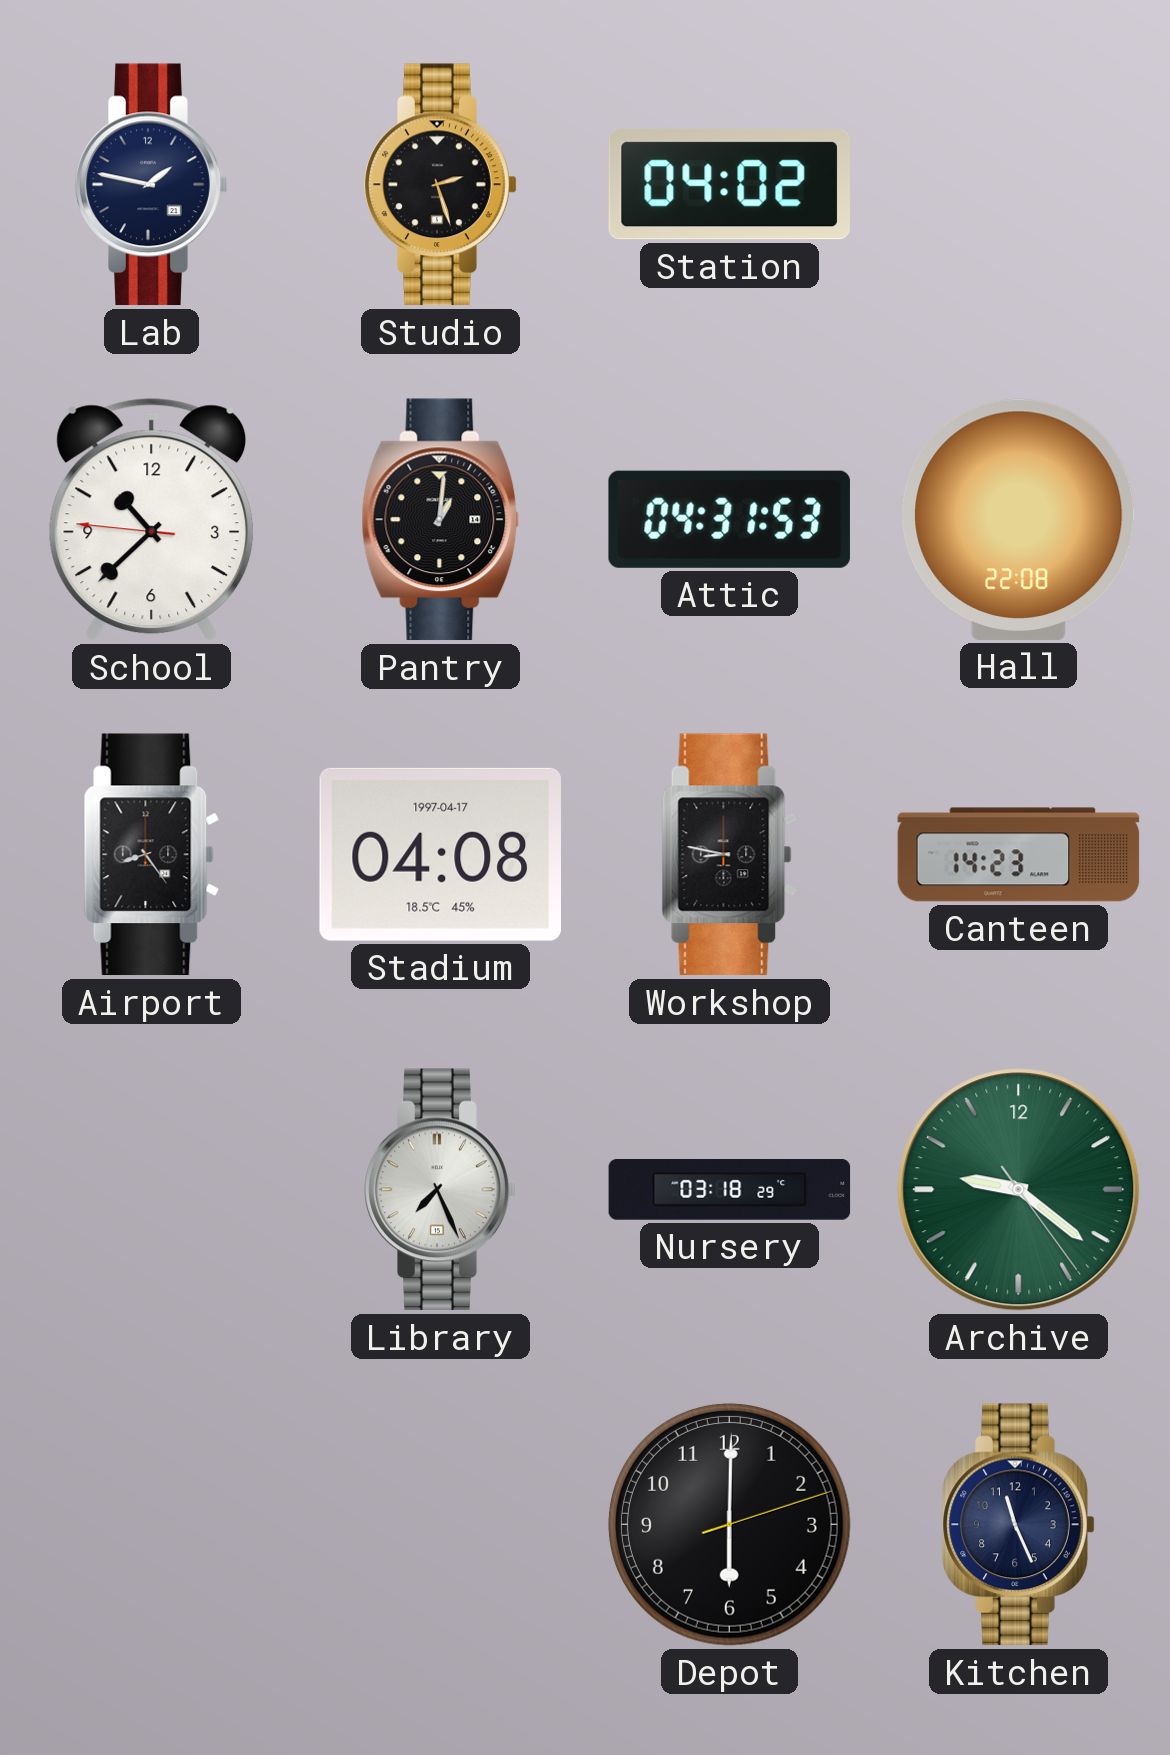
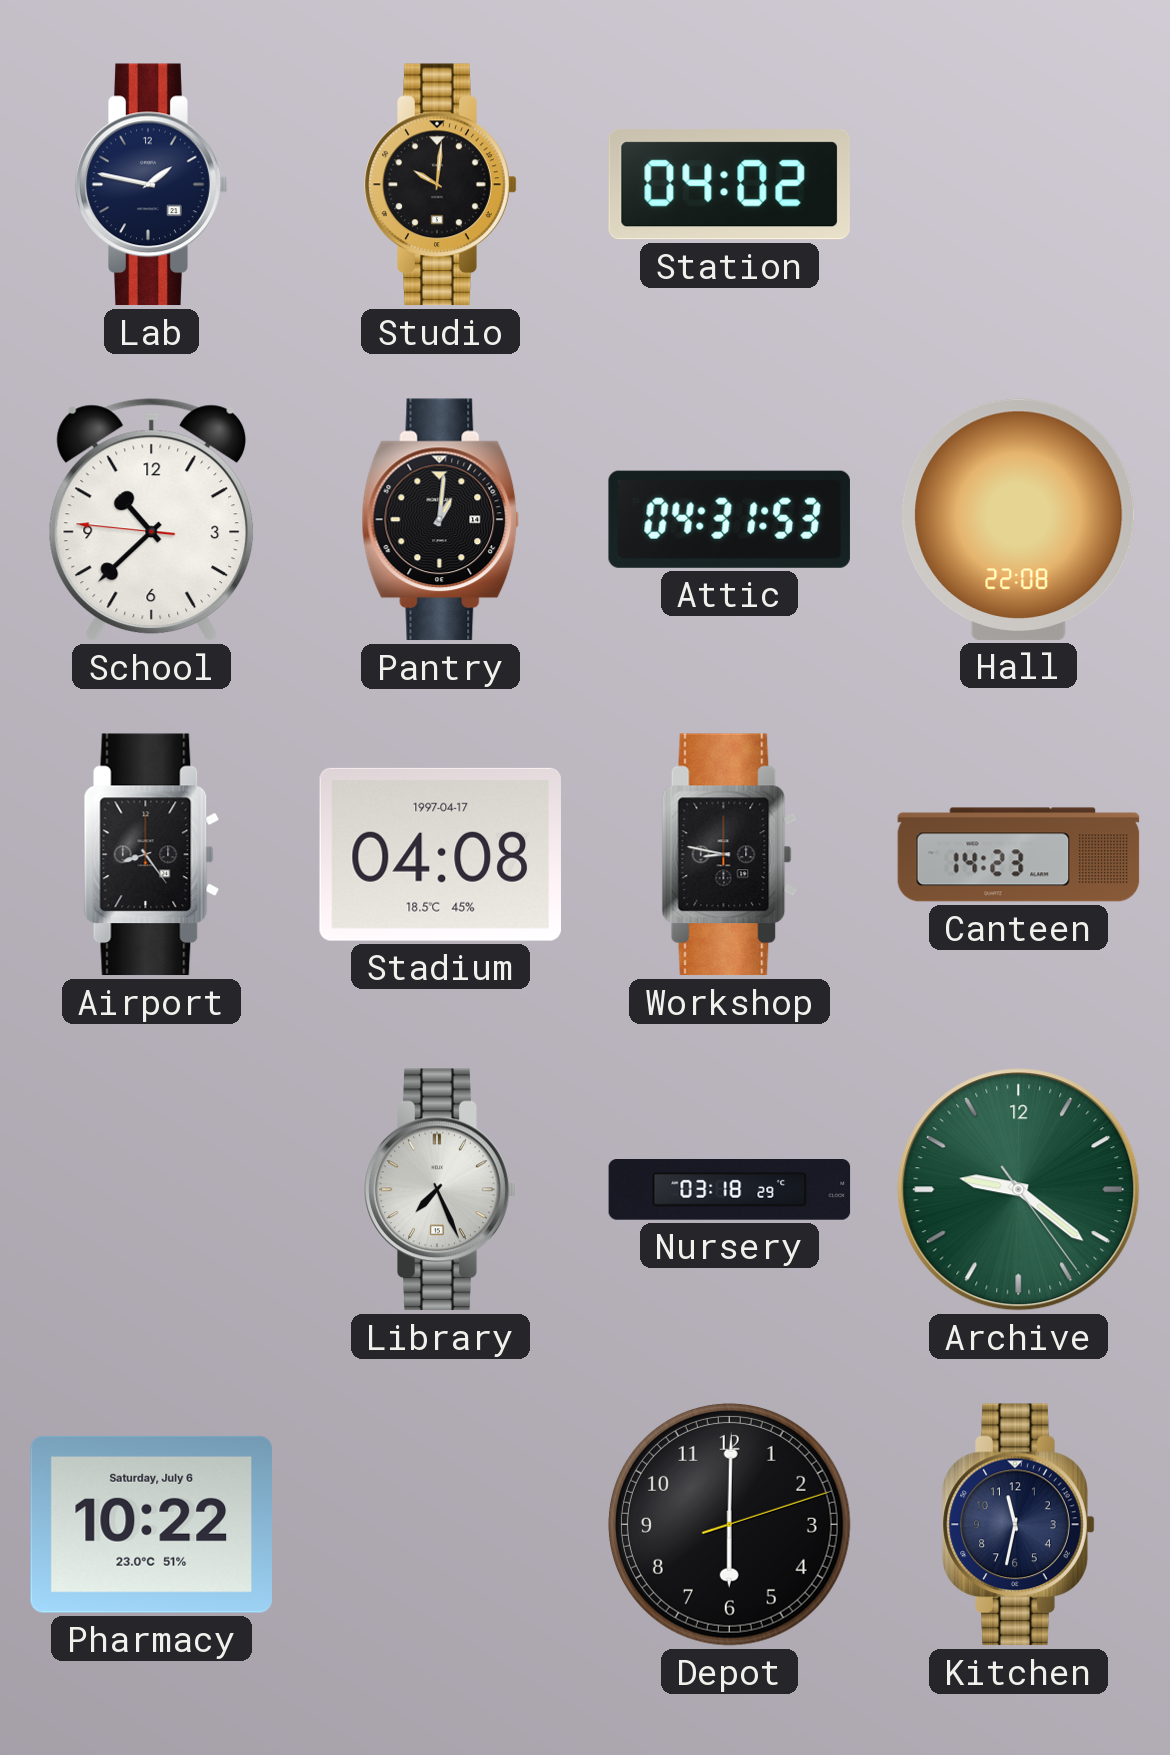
Studio: 2:27 -> 10:01
Pharmacy: none -> 10:22
Kitchen: 11:26 -> 11:32
